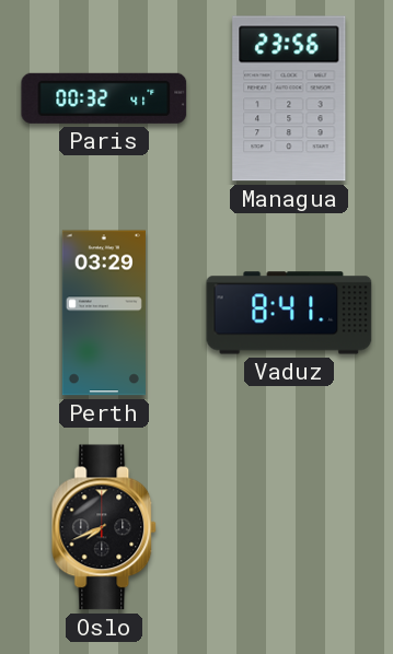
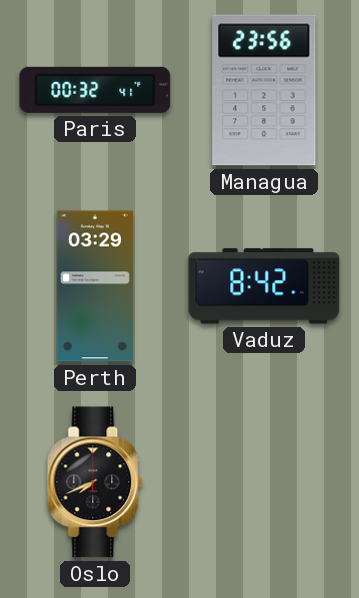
Vaduz: 8:41 -> 8:42
